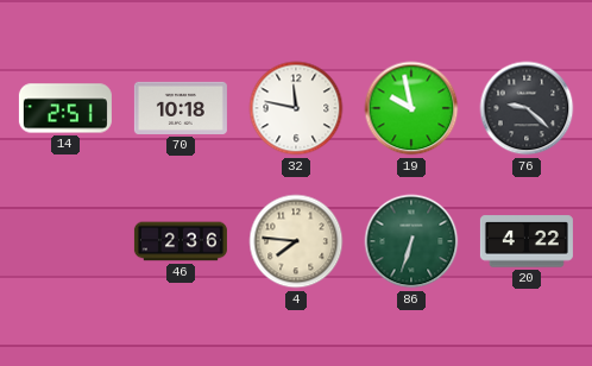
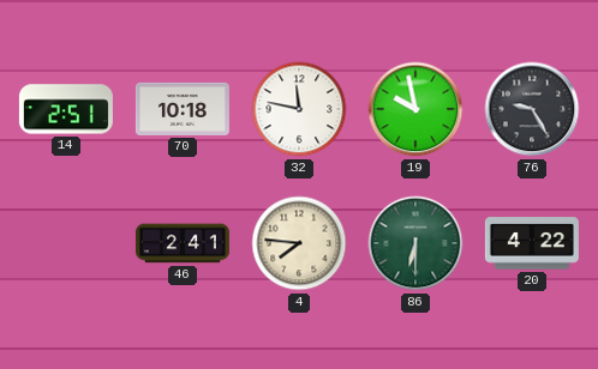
76: 9:22 -> 9:25
46: 2:36 -> 2:41
86: 6:33 -> 6:30
